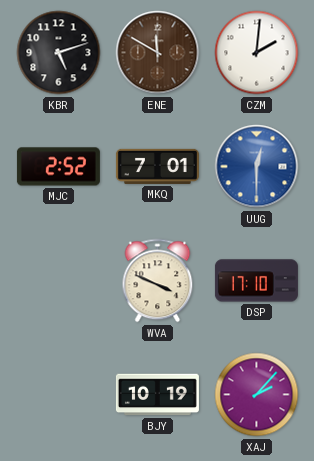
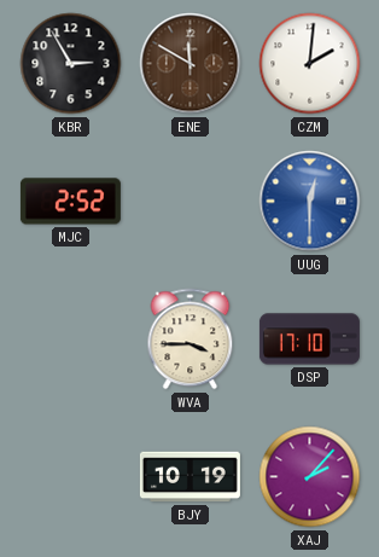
KBR: 5:12 -> 2:55
MKQ: 7:01 -> none
WVA: 3:49 -> 3:45
